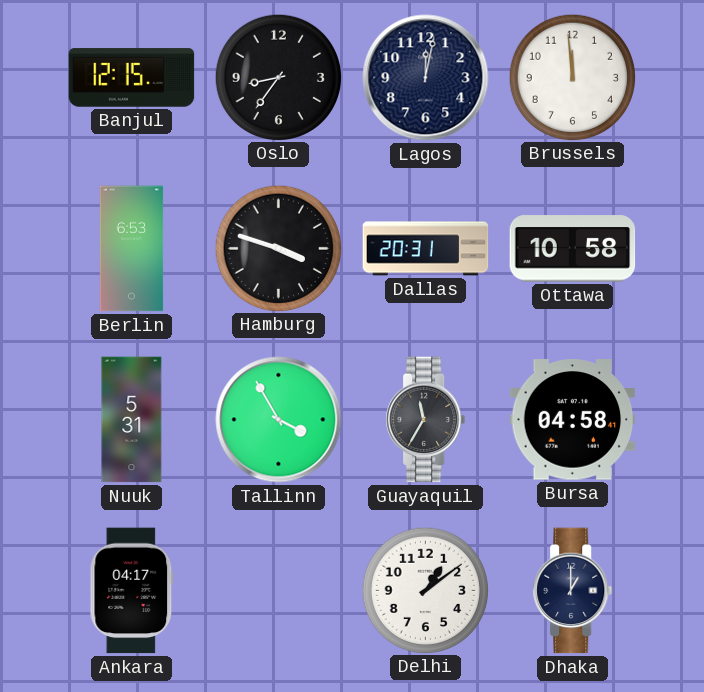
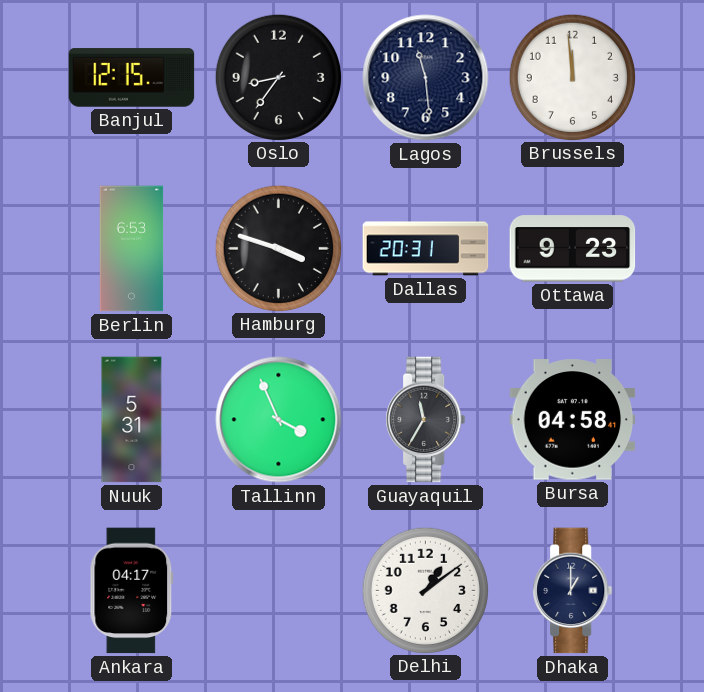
Lagos: 12:02 -> 11:29
Ottawa: 10:58 -> 9:23
Tallinn: 3:55 -> 3:56
